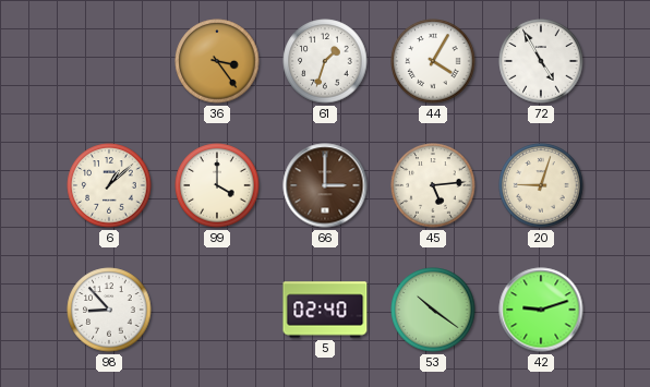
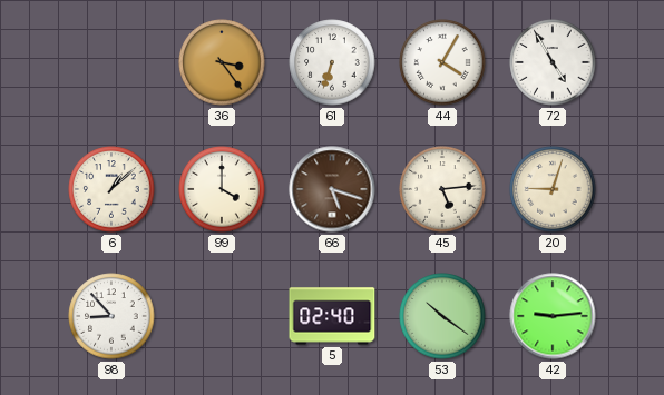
61: 1:33 -> 6:33
66: 3:00 -> 5:18
42: 9:12 -> 9:14
